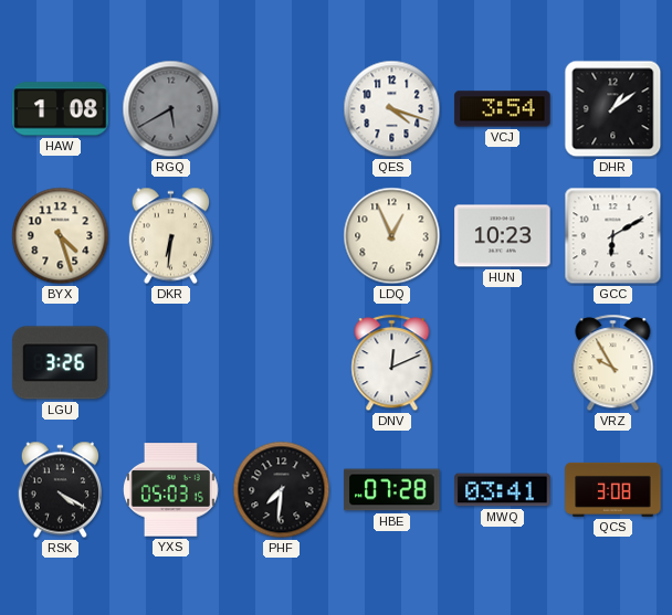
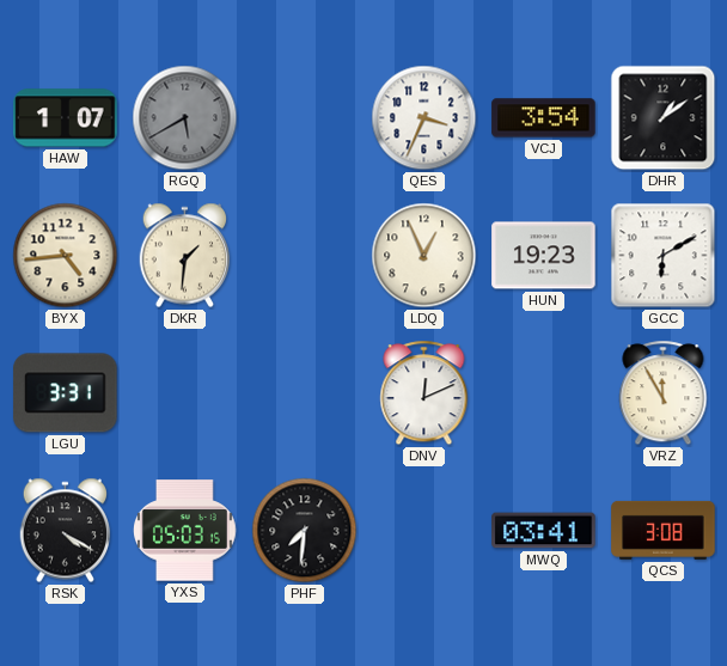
HAW: 1:08 -> 1:07
QES: 4:18 -> 3:34
BYX: 4:27 -> 4:44
DKR: 6:31 -> 1:31
HUN: 10:23 -> 19:23
LGU: 3:26 -> 3:31
VRZ: 9:55 -> 11:55
HBE: 07:28 -> none
